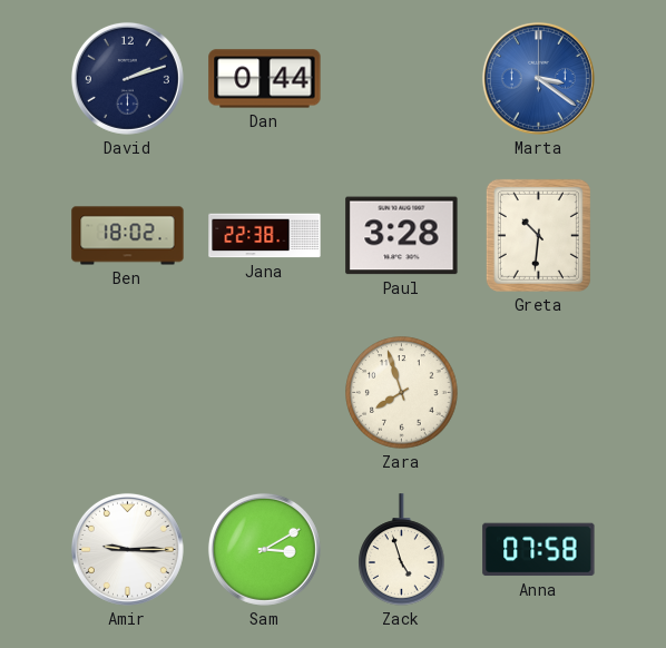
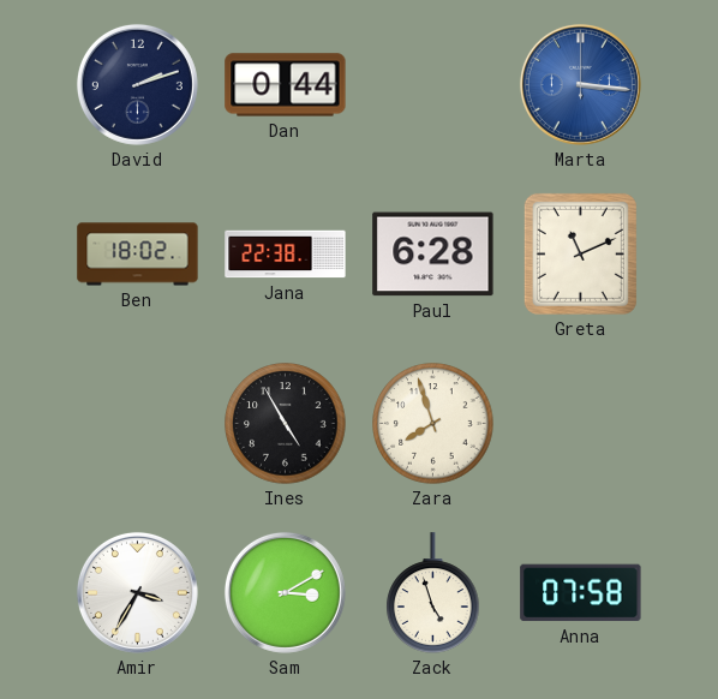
Marta: 3:21 -> 3:16
Paul: 3:28 -> 6:28
Greta: 10:31 -> 11:11
Ines: none -> 4:55
Amir: 9:15 -> 3:35
